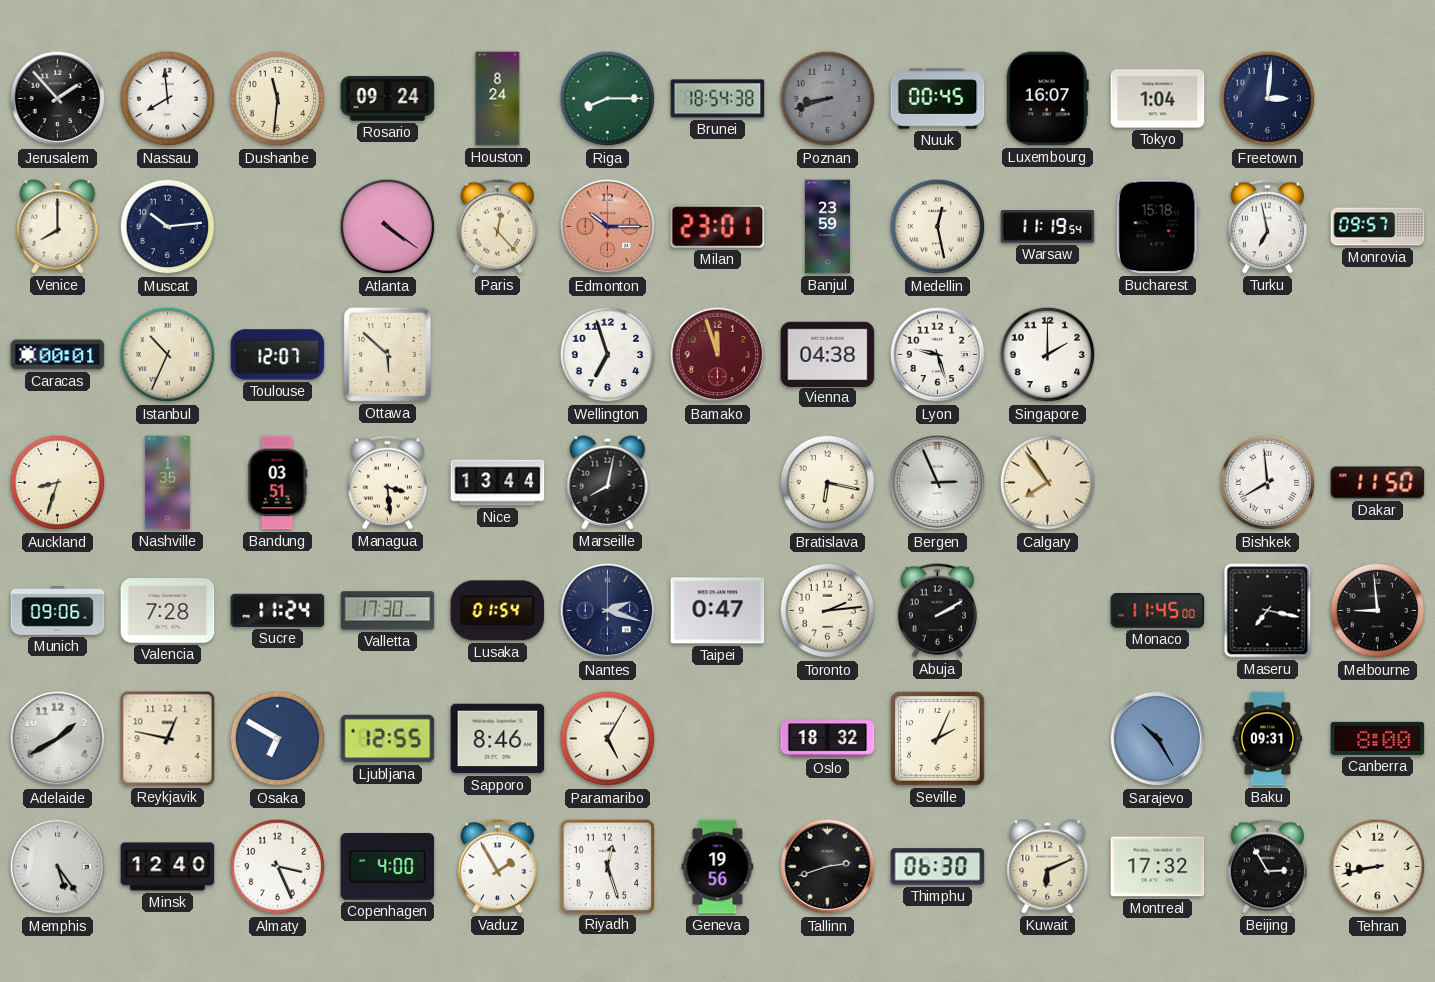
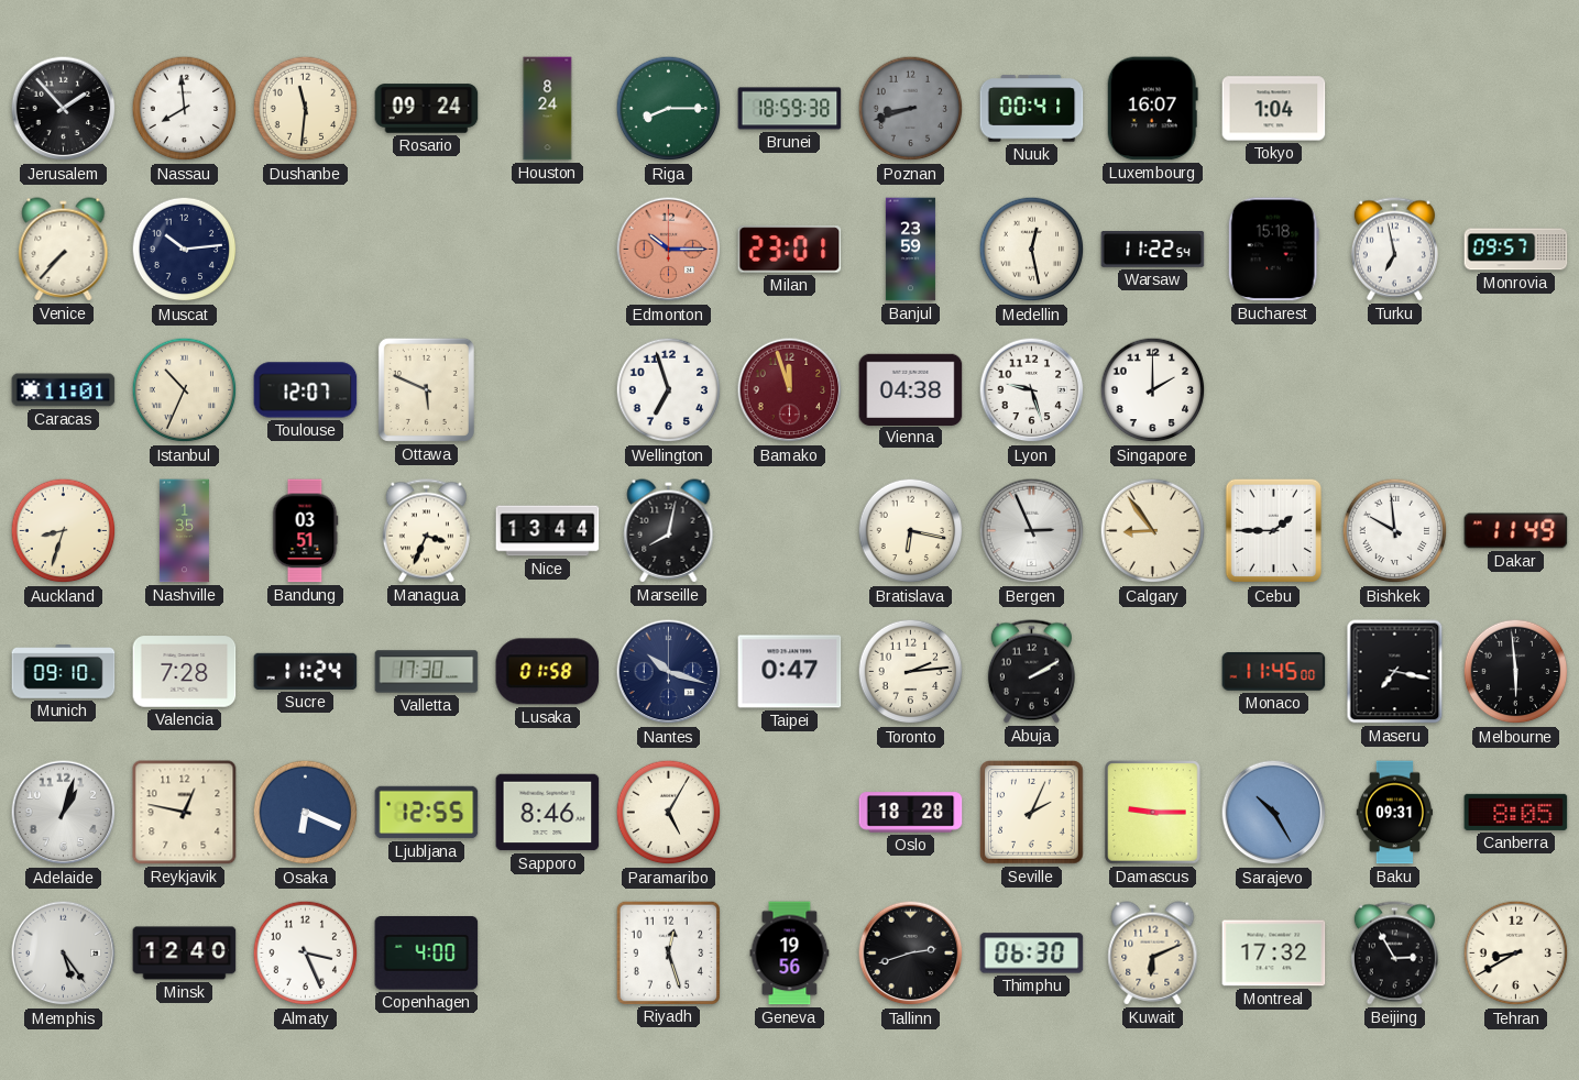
Brunei: 18:54 -> 18:59
Nuuk: 00:45 -> 00:41
Freetown: 3:01 -> none
Venice: 8:00 -> 7:37
Atlanta: 4:21 -> none
Paris: 12:23 -> none
Warsaw: 11:19 -> 11:22
Caracas: 00:01 -> 11:01
Ottawa: 5:52 -> 5:49
Managua: 3:29 -> 3:34
Calgary: 7:54 -> 8:54
Cebu: none -> 1:45
Bishkek: 7:59 -> 9:59
Dakar: 11:50 -> 11:49
Munich: 09:06 -> 09:10
Lusaka: 01:54 -> 01:58
Nantes: 2:18 -> 10:18
Melbourne: 8:59 -> 5:59
Adelaide: 1:40 -> 1:03
Osaka: 6:50 -> 6:19
Oslo: 18:32 -> 18:28
Damascus: none -> 9:15
Canberra: 8:00 -> 8:05
Vaduz: 1:55 -> none
Tehran: 8:43 -> 8:40
